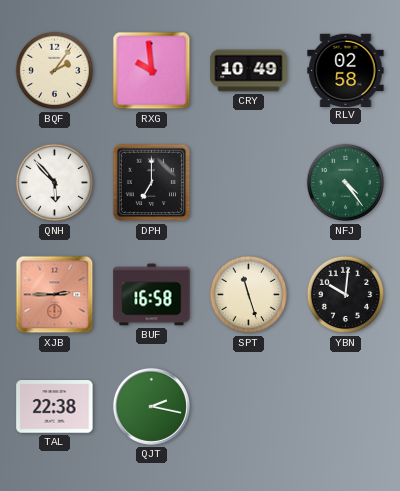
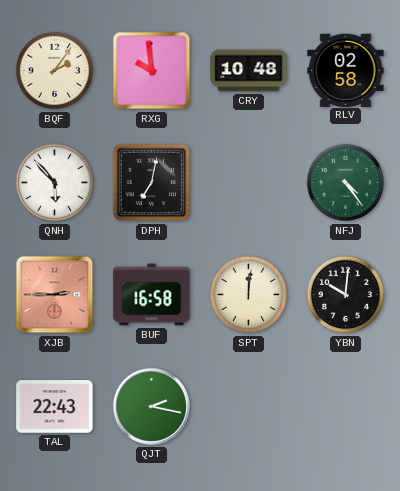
CRY: 10:49 -> 10:48
DPH: 7:00 -> 7:02
SPT: 11:27 -> 12:01
TAL: 22:38 -> 22:43
